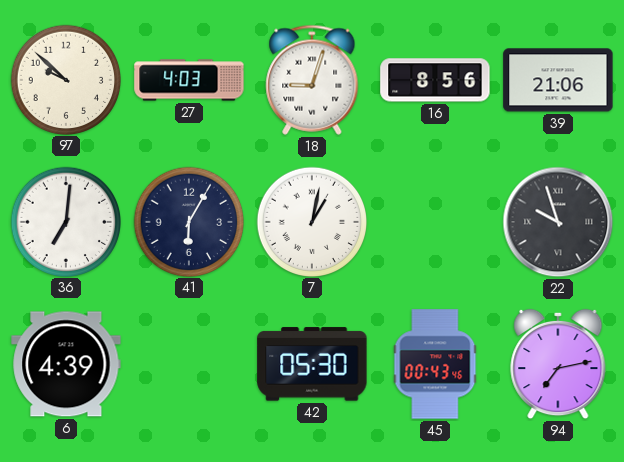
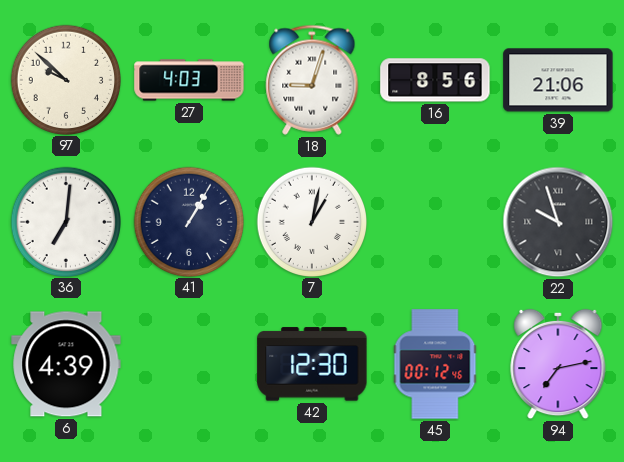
41: 6:05 -> 1:05
42: 05:30 -> 12:30
45: 00:43 -> 00:12
